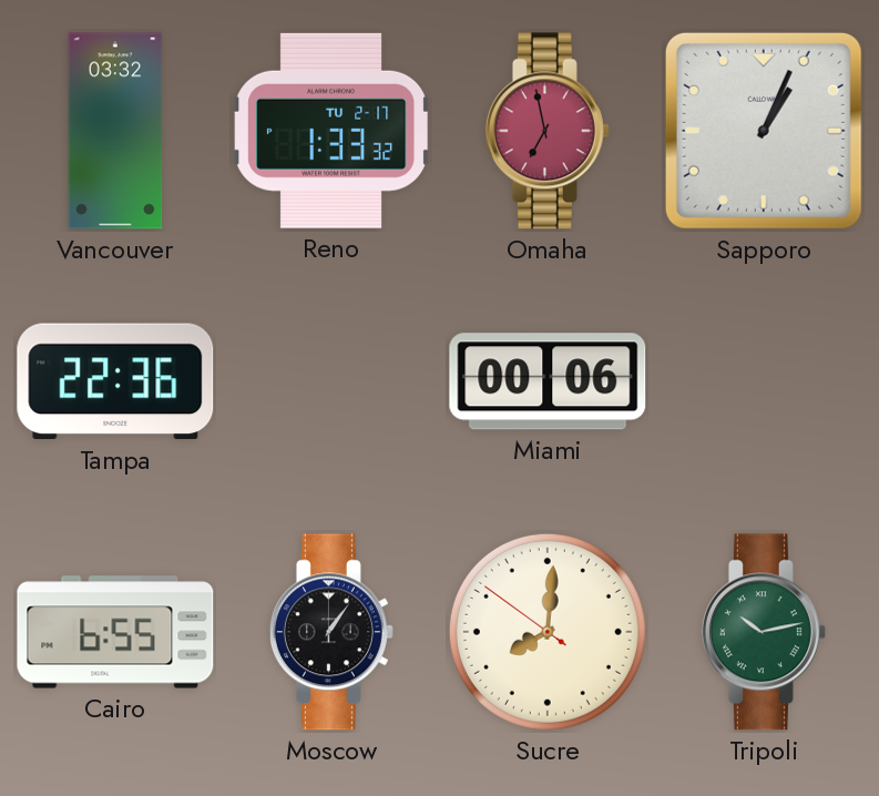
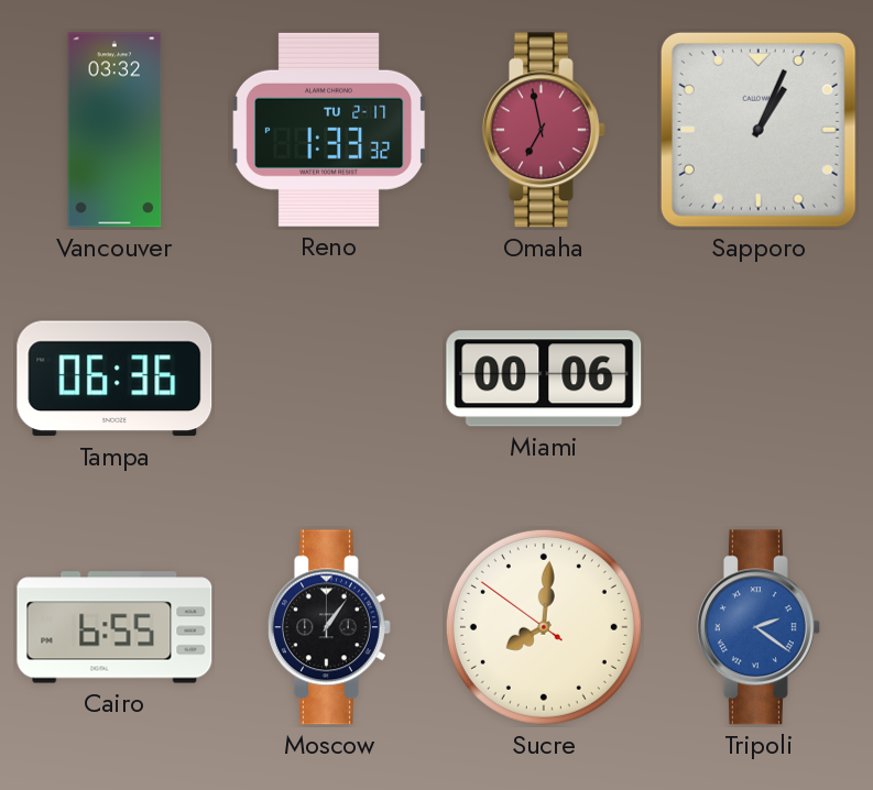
Tampa: 22:36 -> 06:36
Tripoli: 10:13 -> 2:21
Tripoli dial: green -> blue
